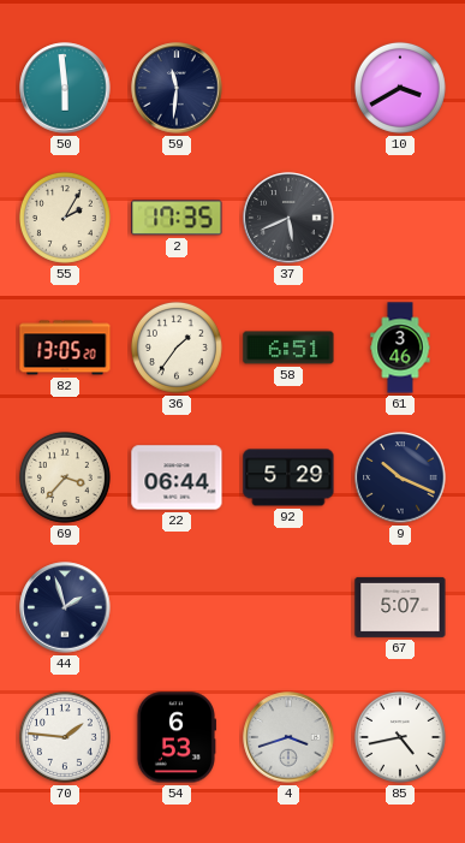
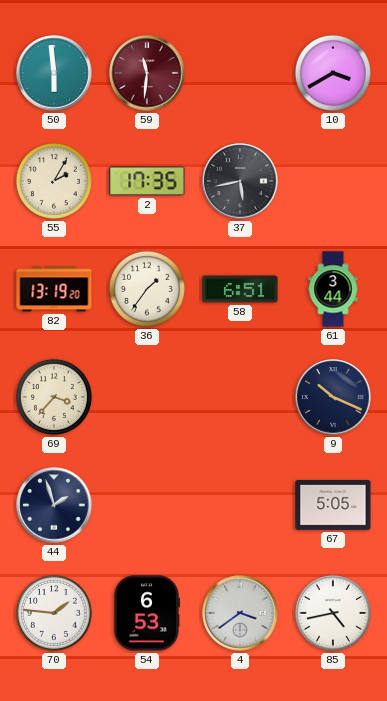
59 dial: navy -> burgundy
37: 5:41 -> 5:43
82: 13:05 -> 13:19
61: 3:46 -> 3:44
22: 06:44 -> none
92: 5:29 -> none
67: 5:07 -> 5:05
4: 3:42 -> 3:39
